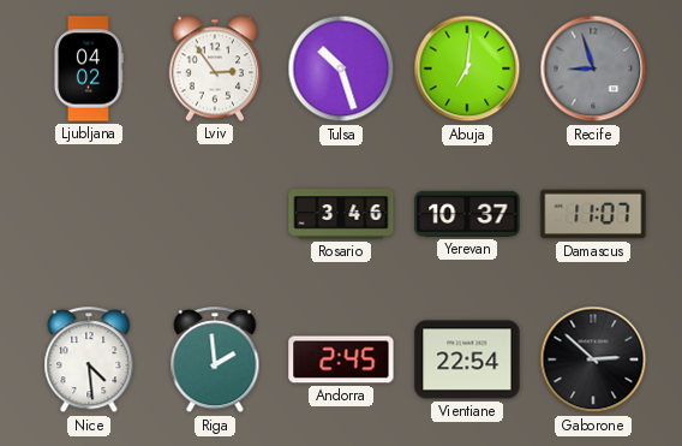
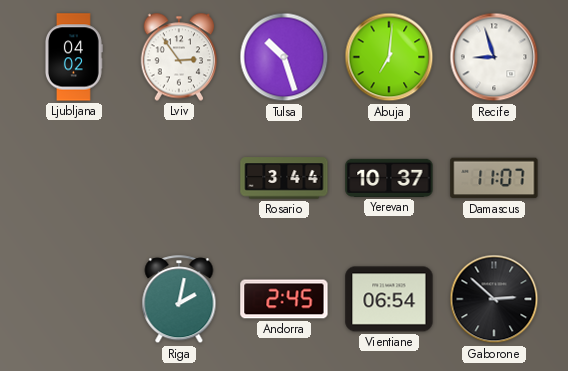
Recife dial: grey -> white
Rosario: 3:46 -> 3:44
Nice: 4:29 -> none
Riga: 1:59 -> 2:02
Vientiane: 22:54 -> 06:54
